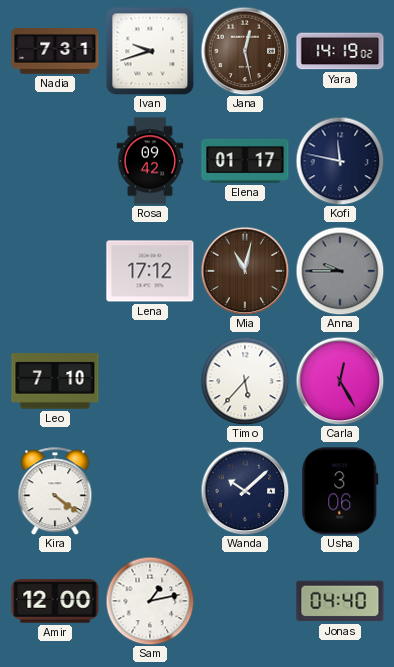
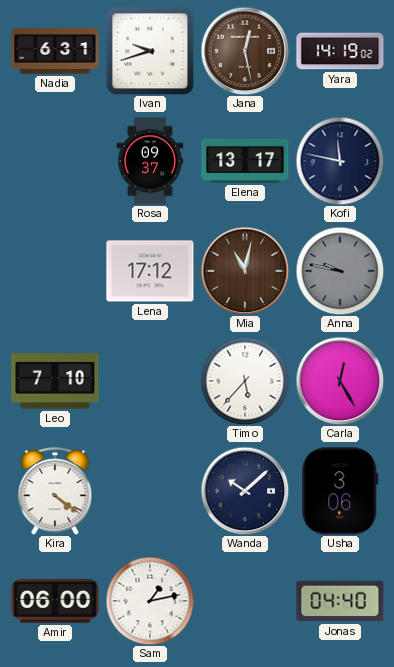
Nadia: 7:31 -> 6:31
Rosa: 09:42 -> 09:37
Elena: 01:17 -> 13:17
Anna: 9:45 -> 9:47
Amir: 12:00 -> 06:00
